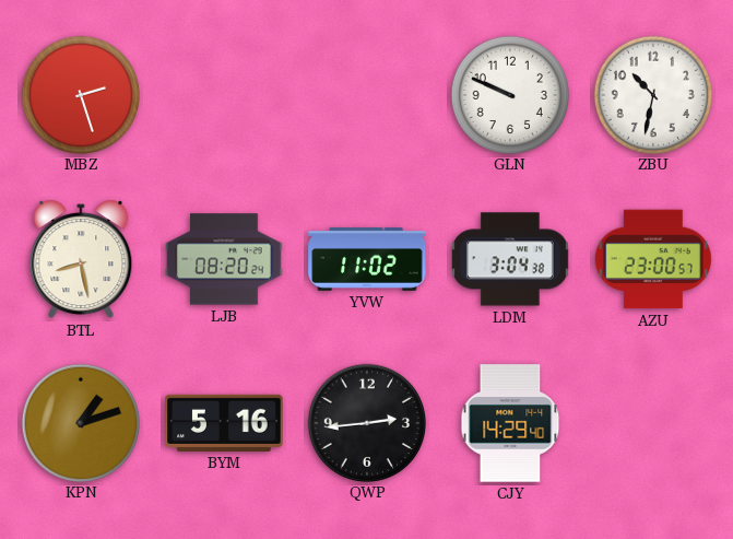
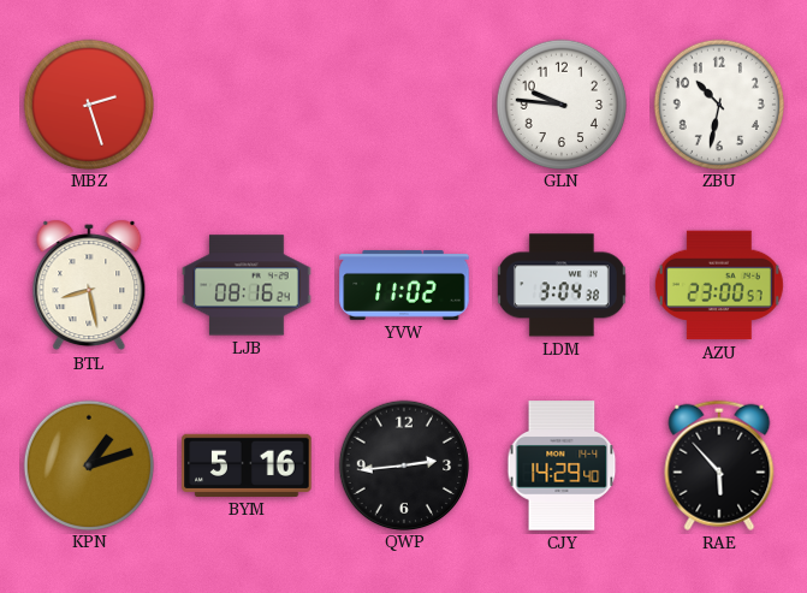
GLN: 9:49 -> 9:46
LJB: 08:20 -> 08:16
RAE: none -> 5:53
